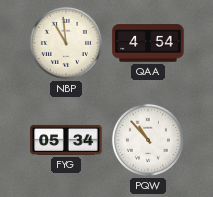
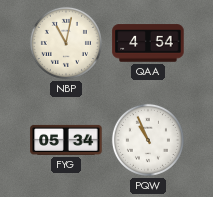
NBP: 10:59 -> 11:02
PQW: 10:53 -> 10:56
